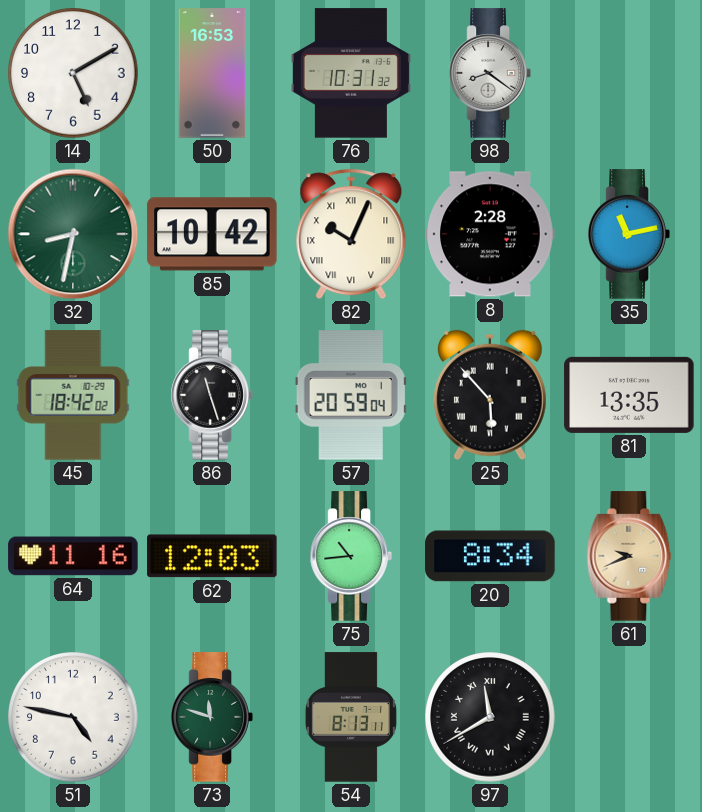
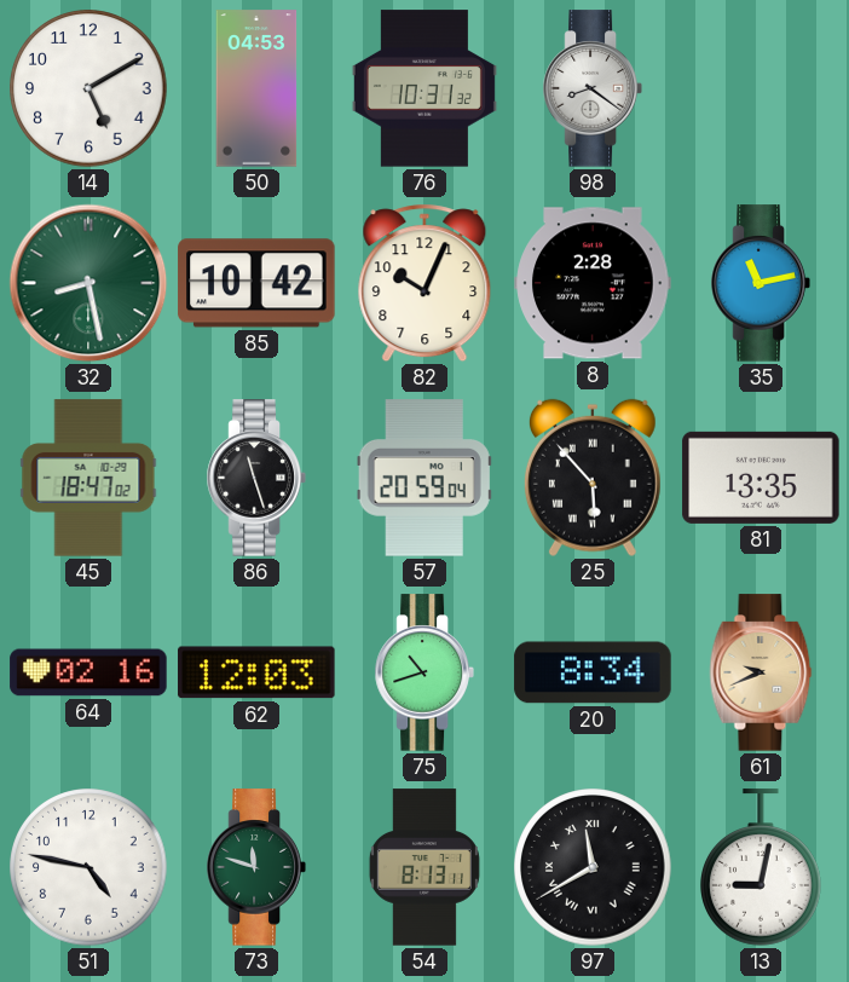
50: 16:53 -> 04:53
32: 8:32 -> 8:28
82 numerals: Roman -> Arabic
45: 18:42 -> 18:47
64: 11:16 -> 02:16
75: 10:44 -> 10:42
13: none -> 9:02
